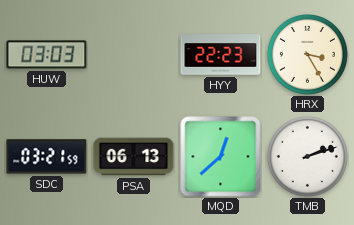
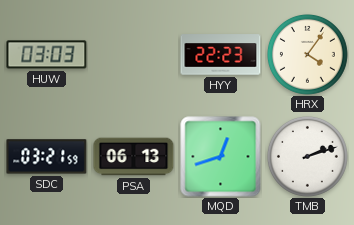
HRX: 3:25 -> 4:06
MQD: 12:38 -> 12:42
